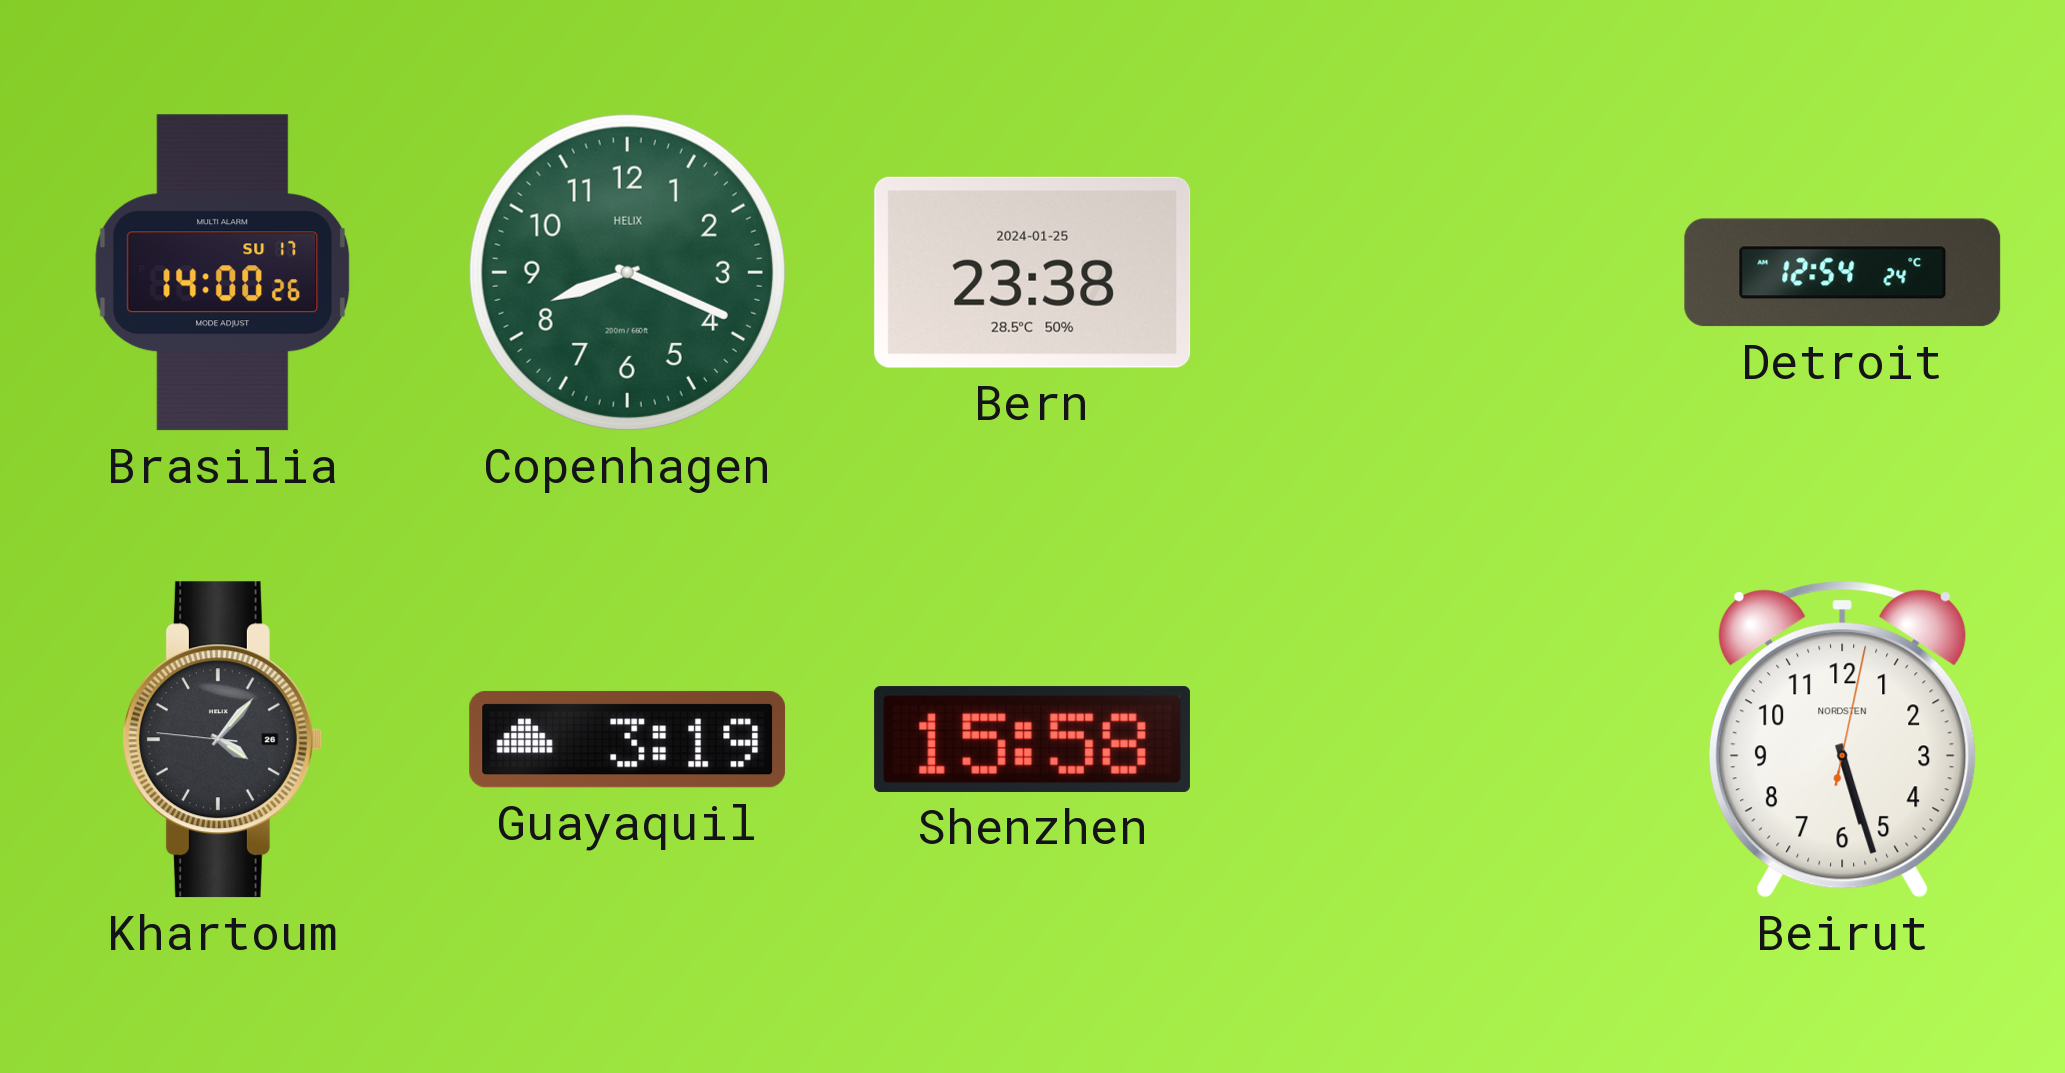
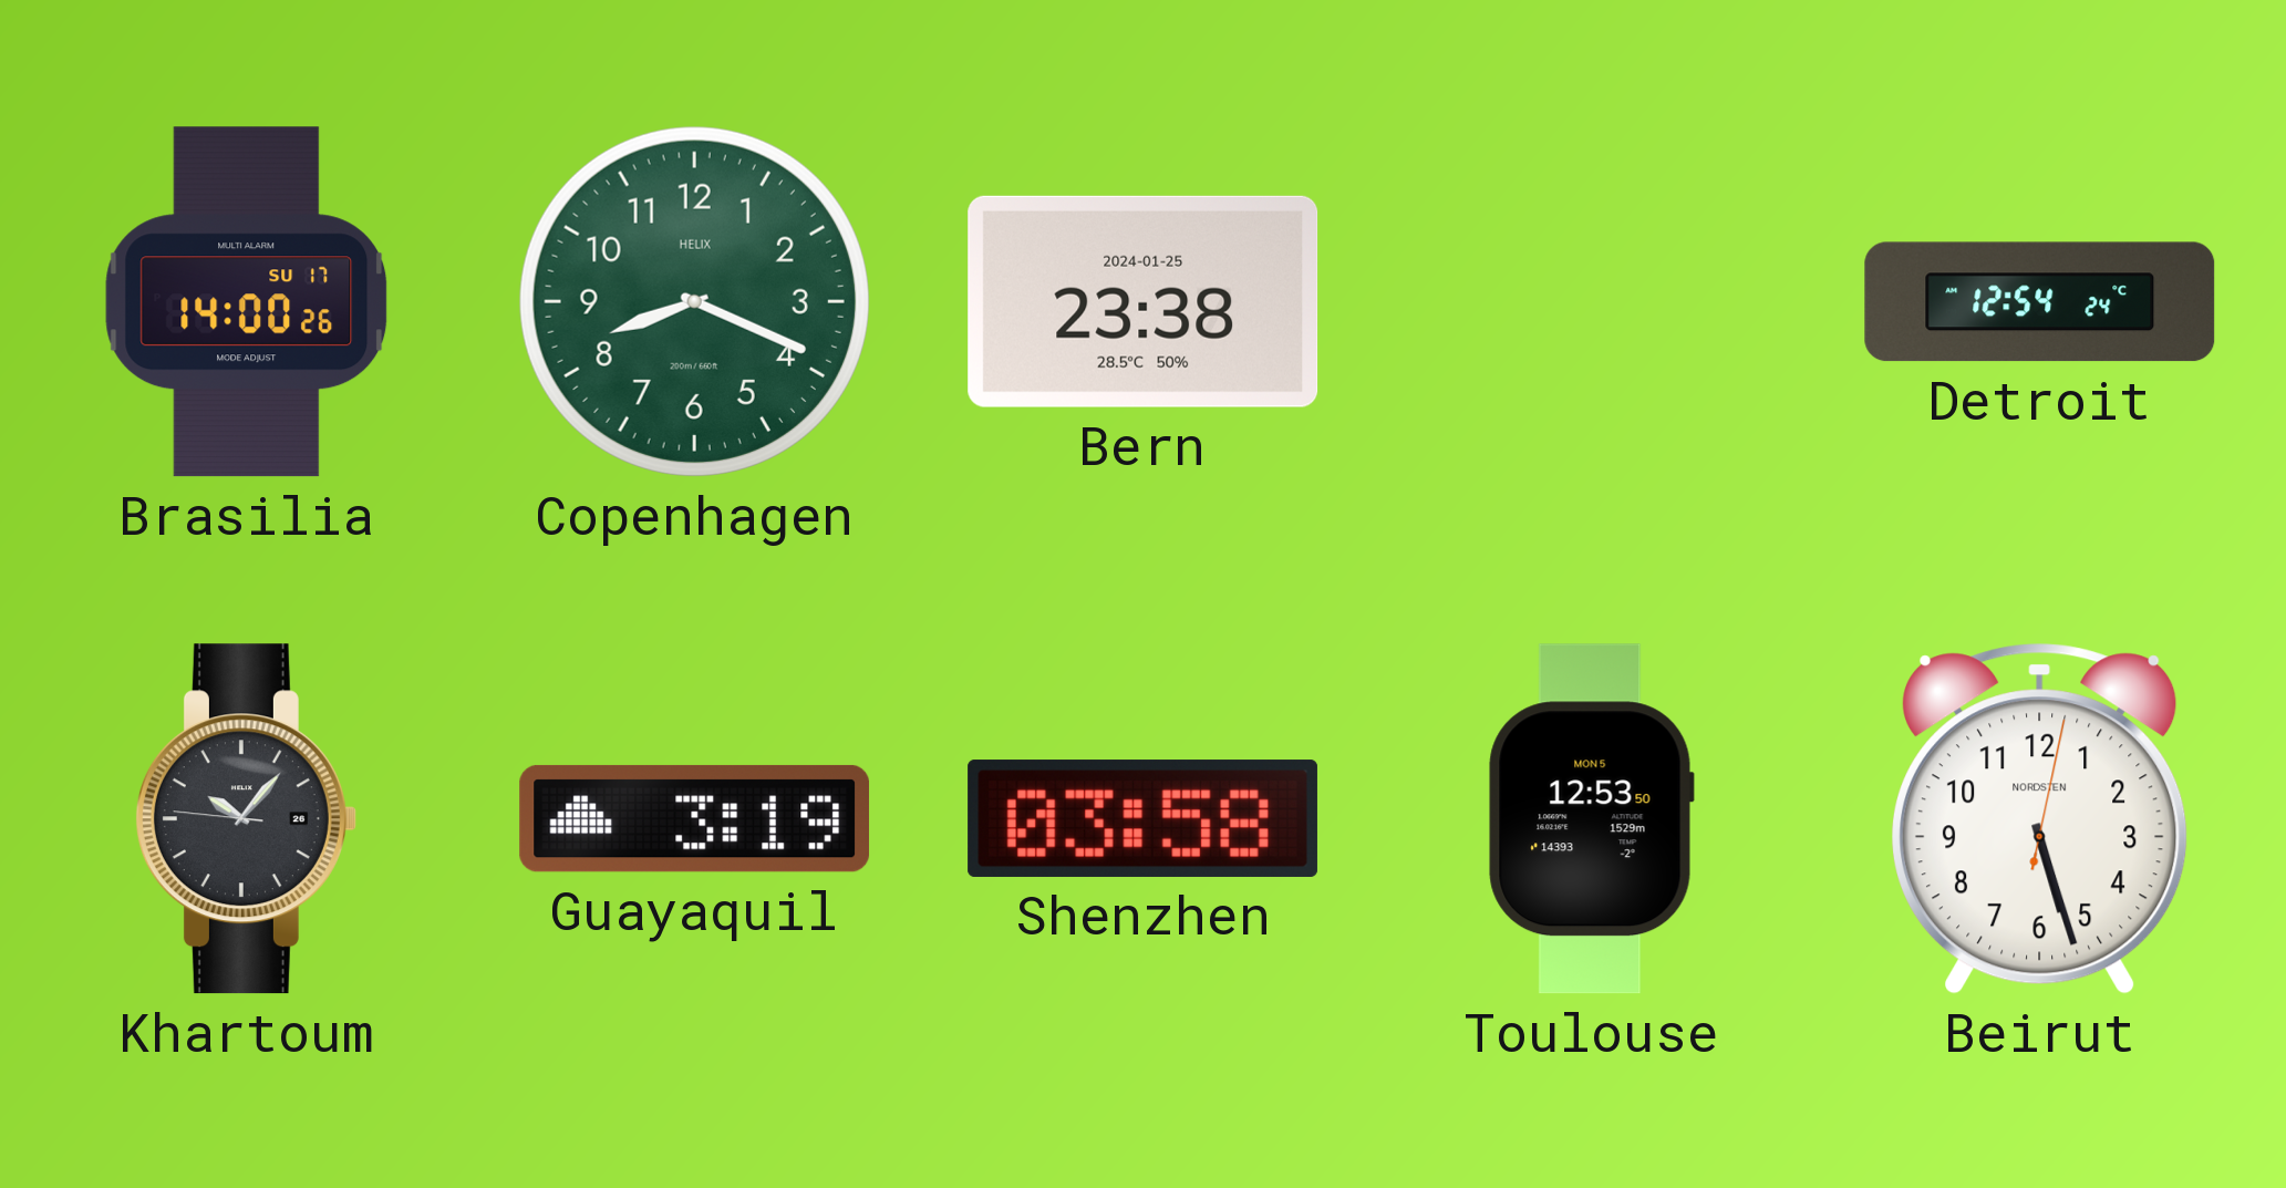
Khartoum: 4:06 -> 10:06
Shenzhen: 15:58 -> 03:58
Toulouse: none -> 12:53
